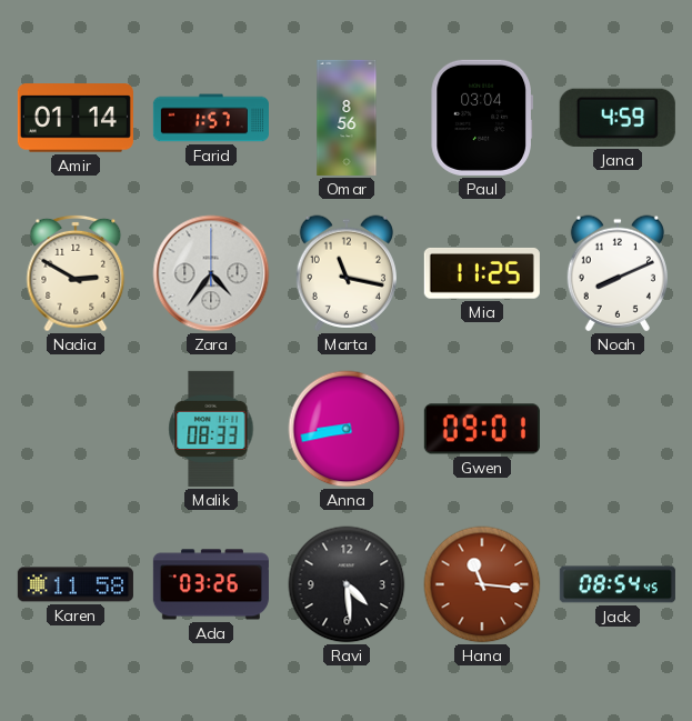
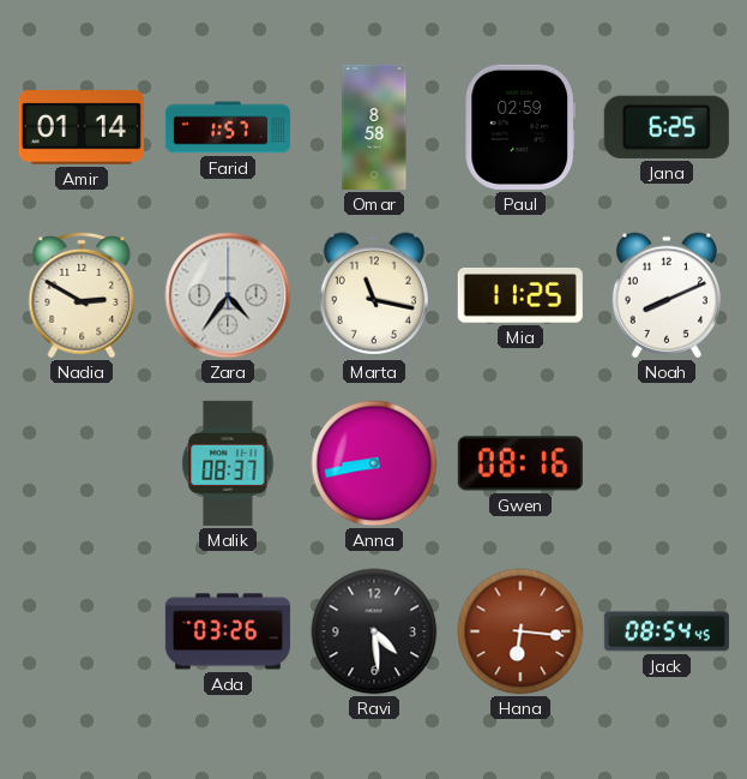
Omar: 8:56 -> 8:58
Paul: 03:04 -> 02:59
Jana: 4:59 -> 6:25
Malik: 08:33 -> 08:37
Gwen: 09:01 -> 08:16
Karen: 11:58 -> none
Hana: 11:16 -> 6:16
